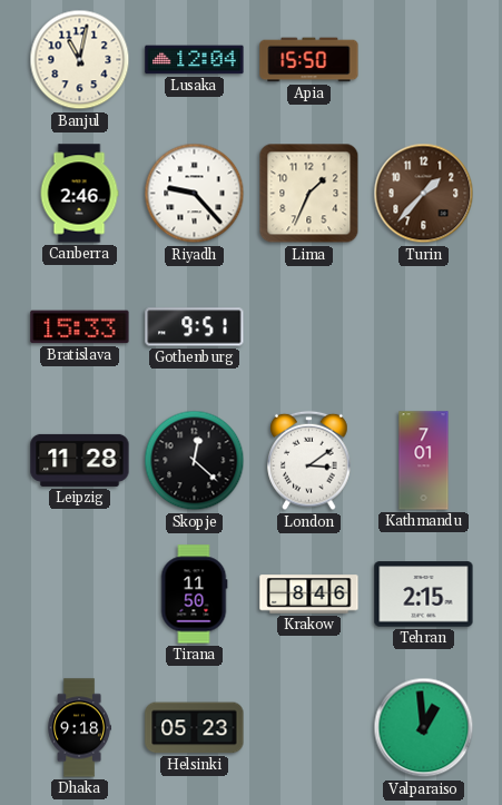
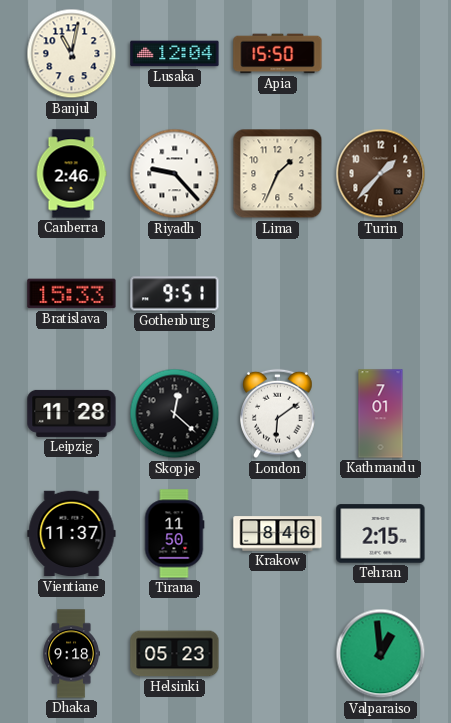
London: 3:09 -> 6:09
Vientiane: none -> 11:37
